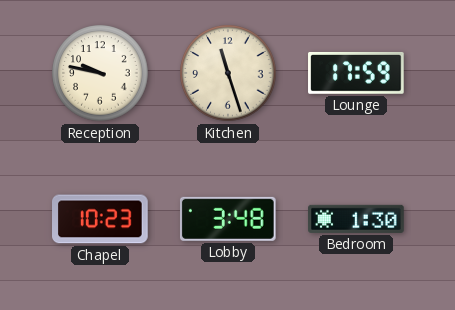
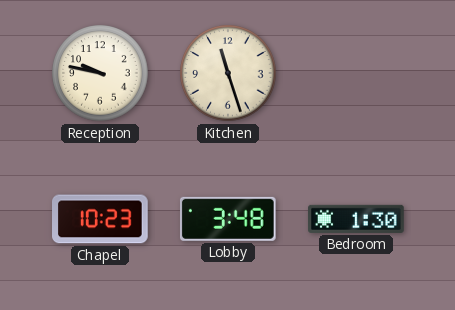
Lounge: 17:59 -> none
